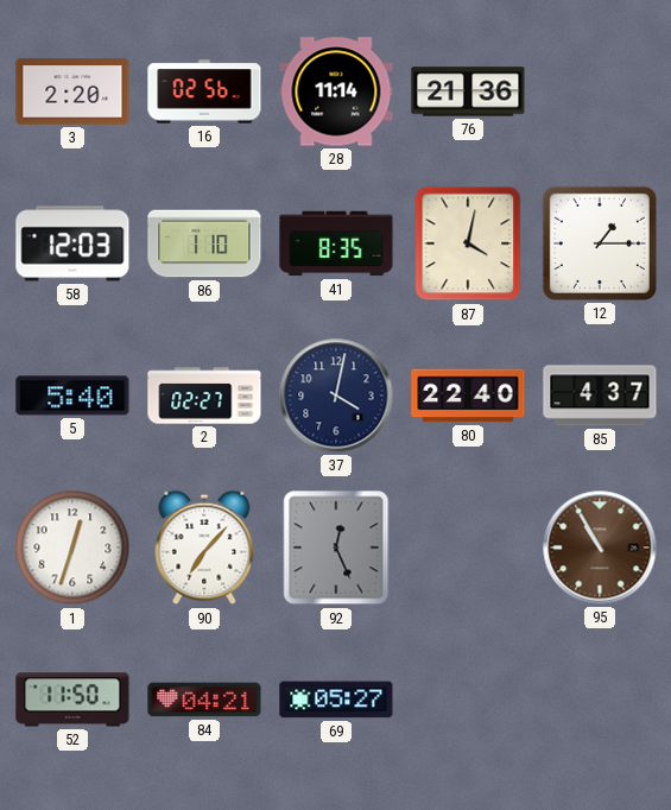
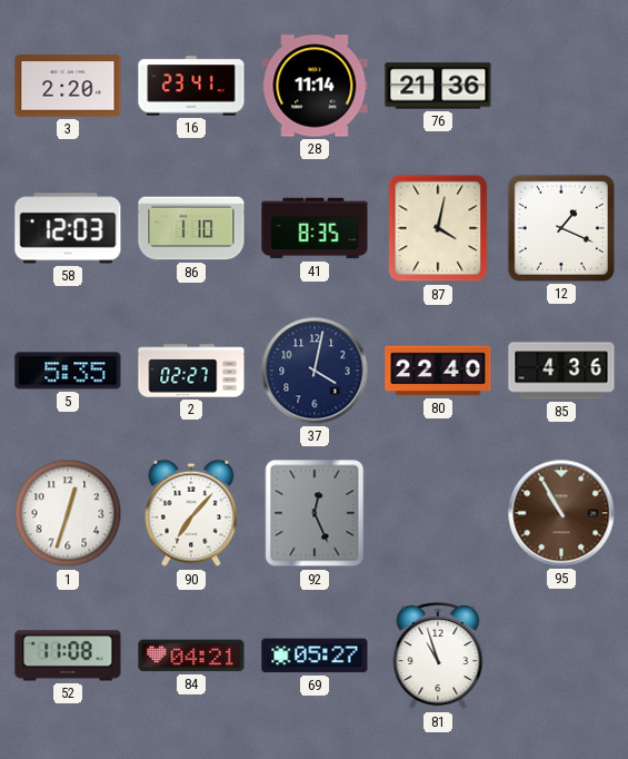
16: 02:56 -> 23:41
12: 1:15 -> 1:19
5: 5:40 -> 5:35
85: 4:37 -> 4:36
52: 11:50 -> 11:08
81: none -> 10:57
